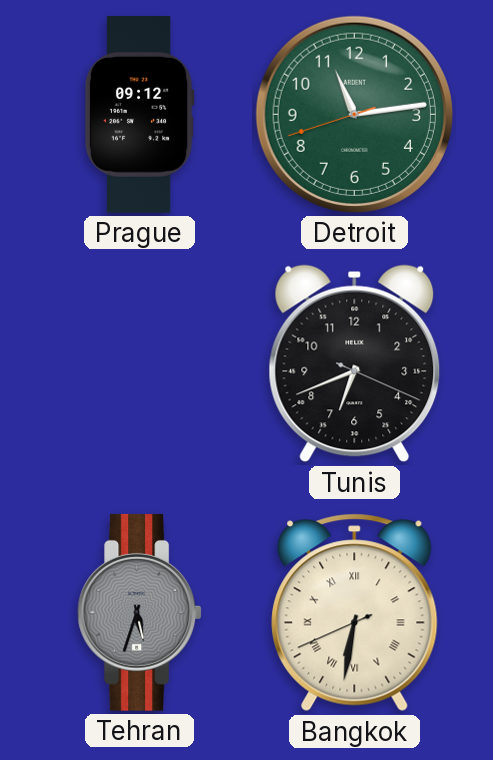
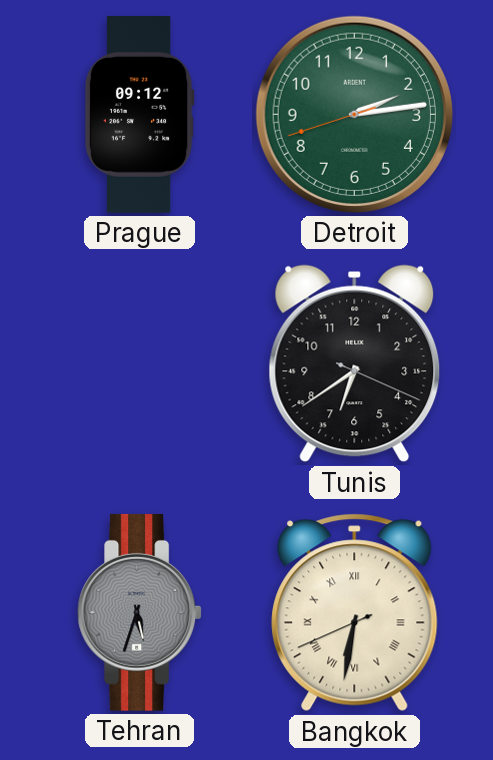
Detroit: 11:13 -> 2:13
Tunis: 6:41 -> 6:39
